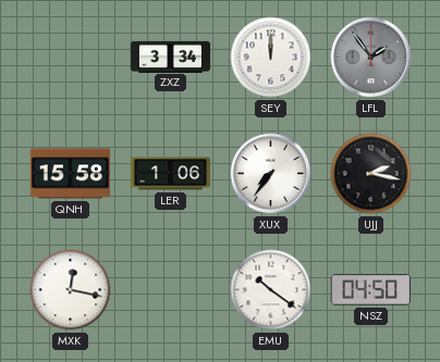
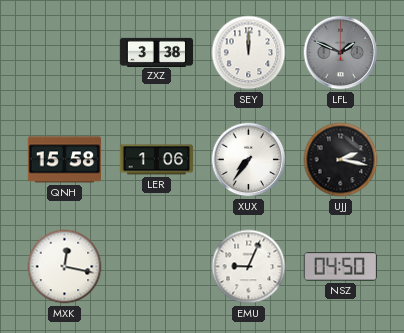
ZXZ: 3:34 -> 3:38
LFL: 1:54 -> 1:49
EMU: 10:21 -> 9:04
